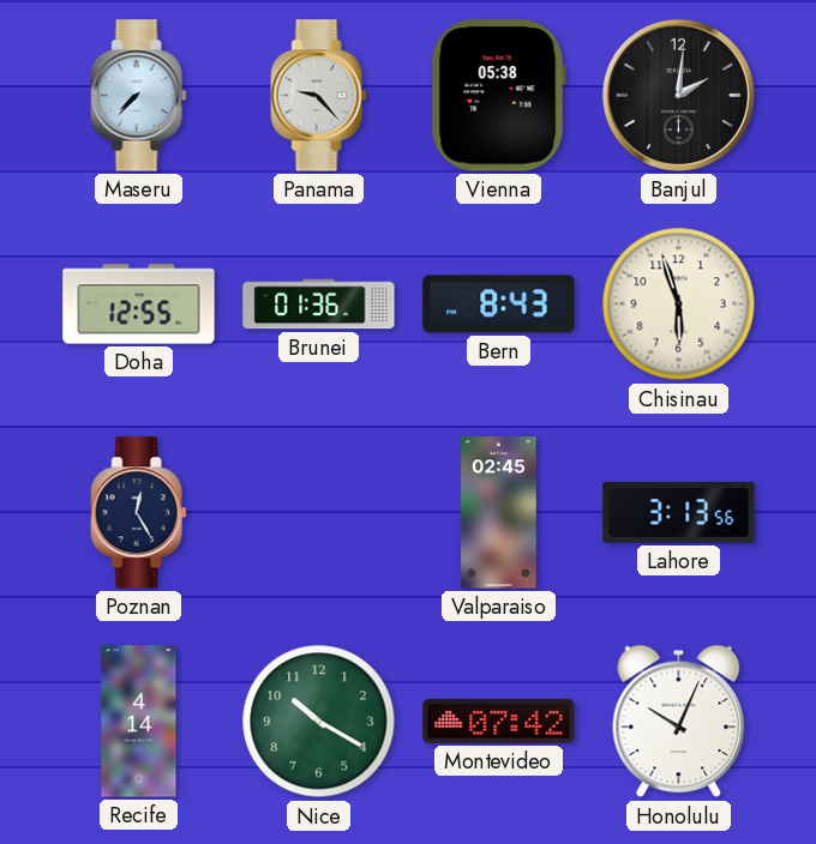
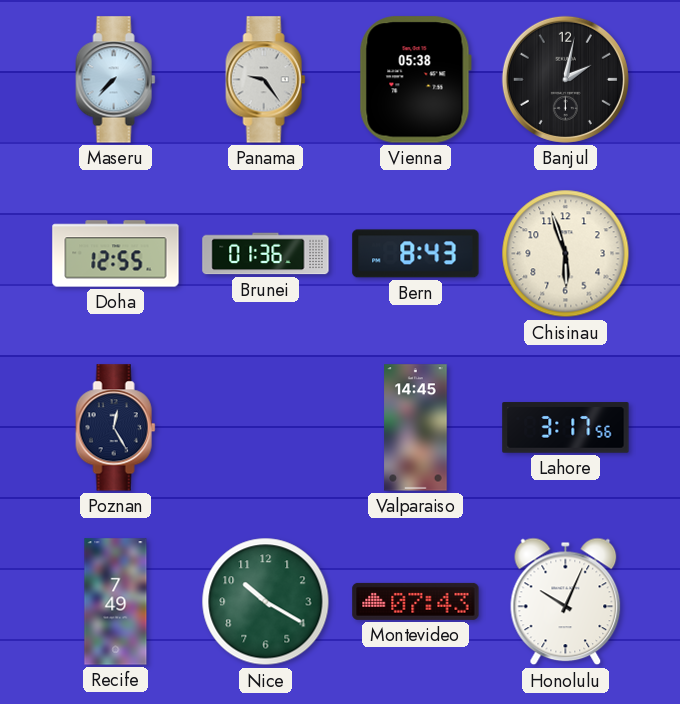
Panama: 9:23 -> 9:24
Banjul: 2:01 -> 2:02
Valparaiso: 02:45 -> 14:45
Lahore: 3:13 -> 3:17
Recife: 4:14 -> 7:49
Montevideo: 07:42 -> 07:43
